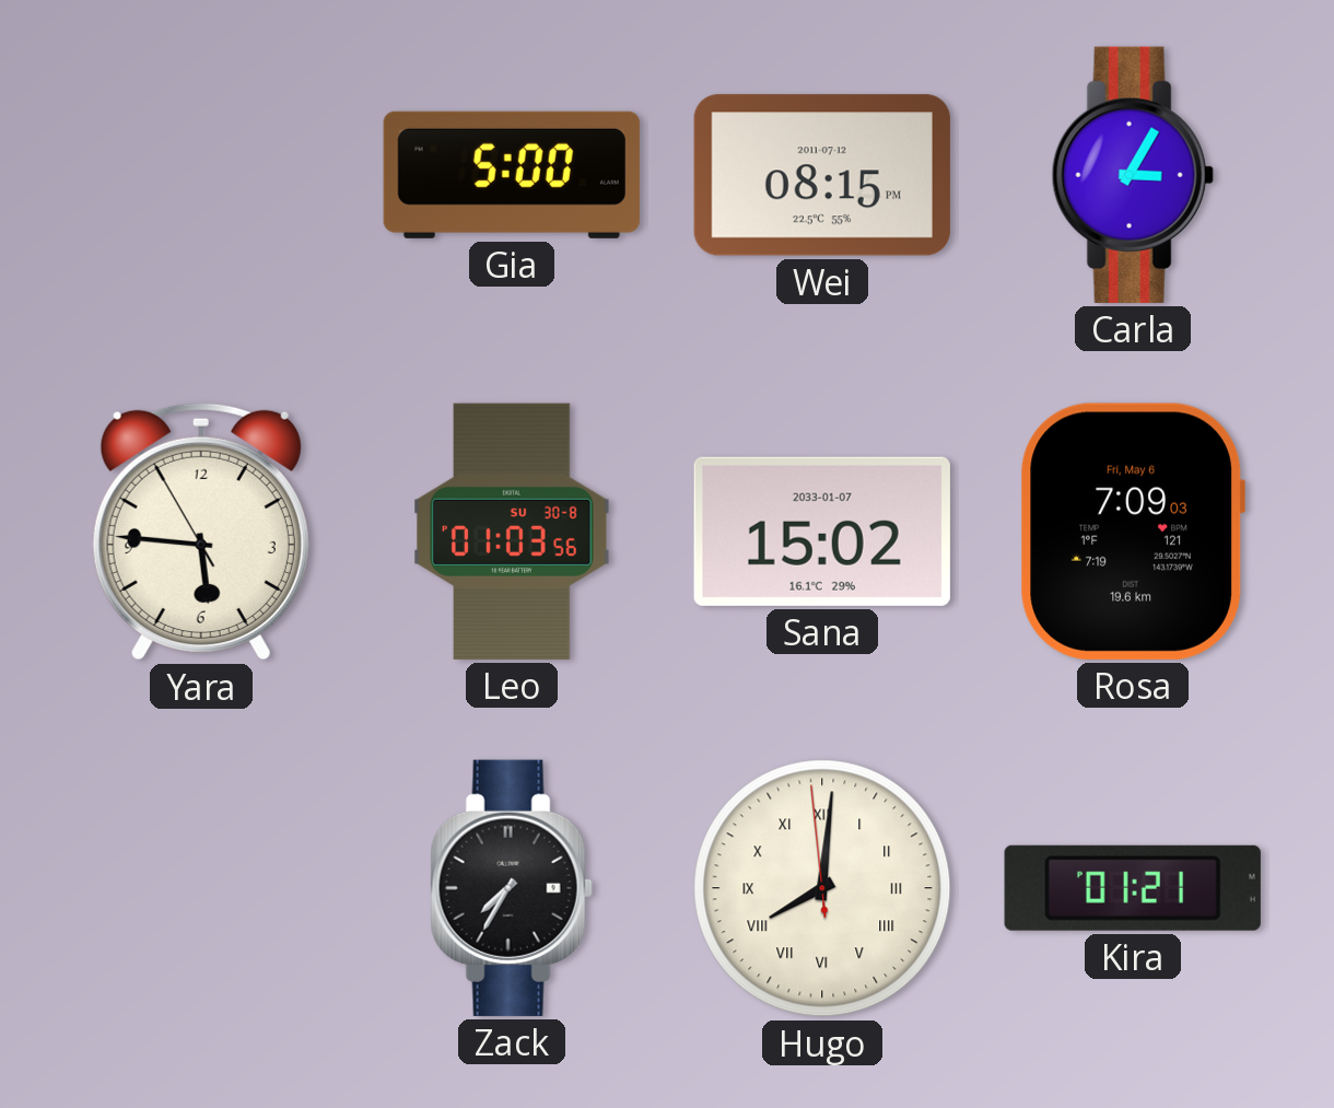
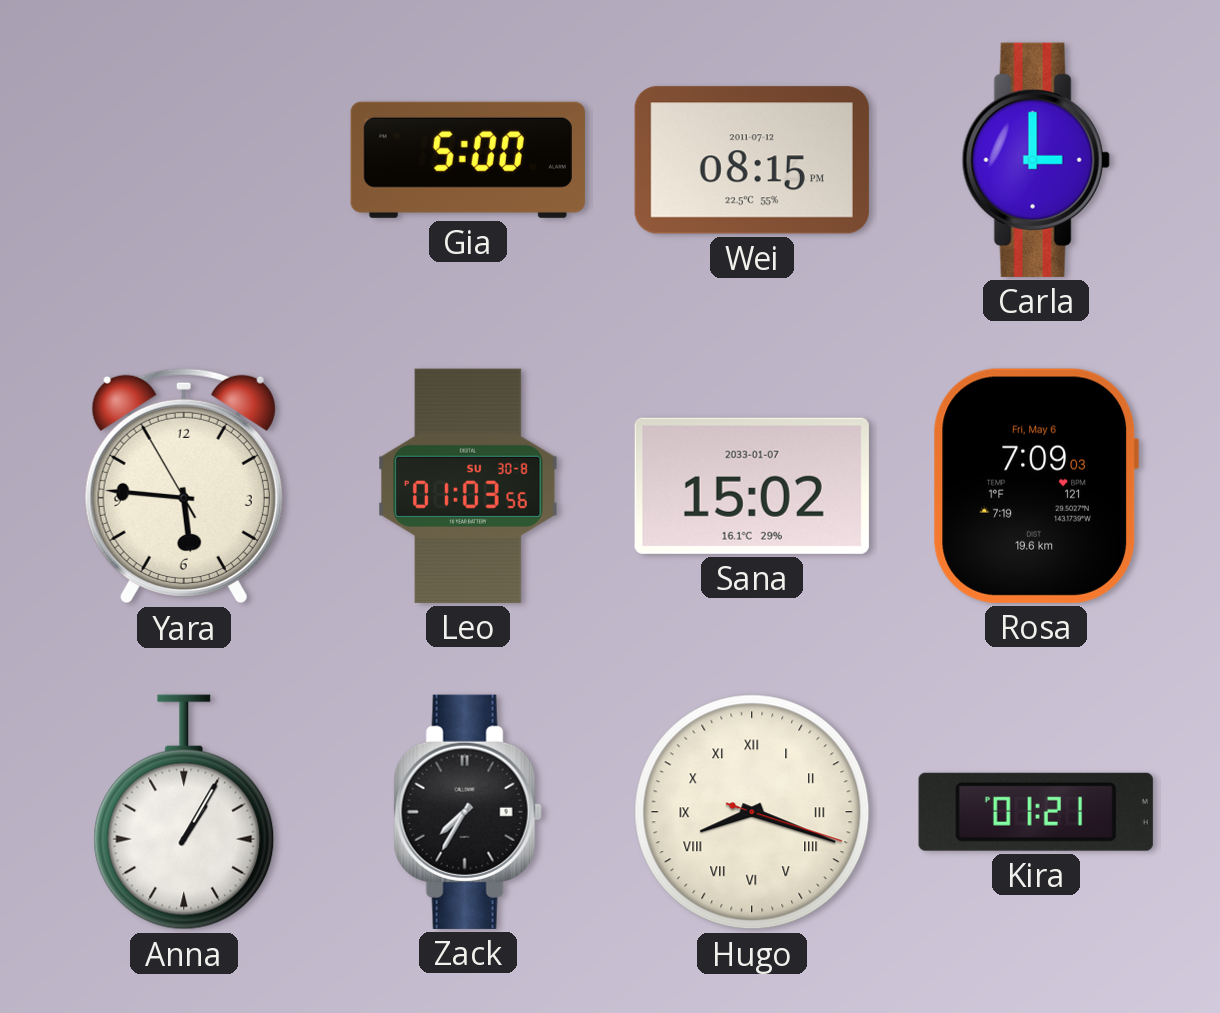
Carla: 3:05 -> 3:00
Anna: none -> 1:05
Hugo: 8:00 -> 8:18
